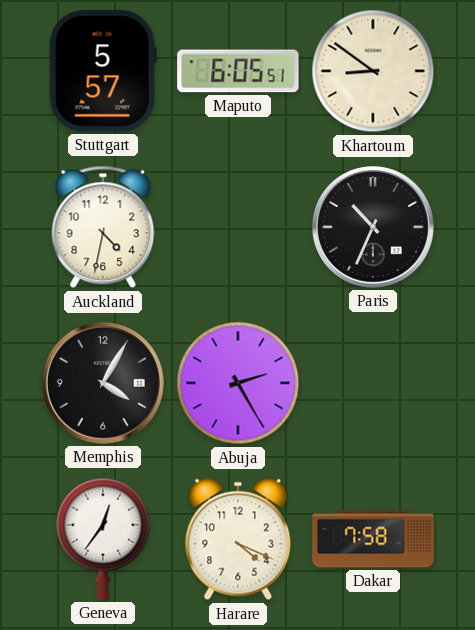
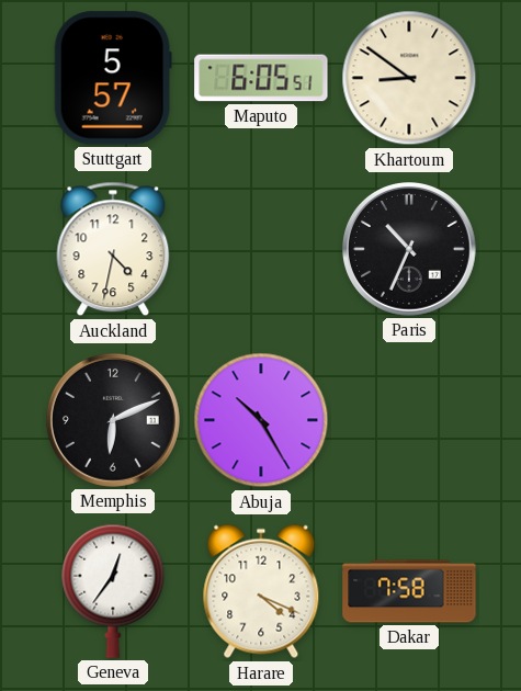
Memphis: 4:05 -> 6:11
Abuja: 2:25 -> 10:25
